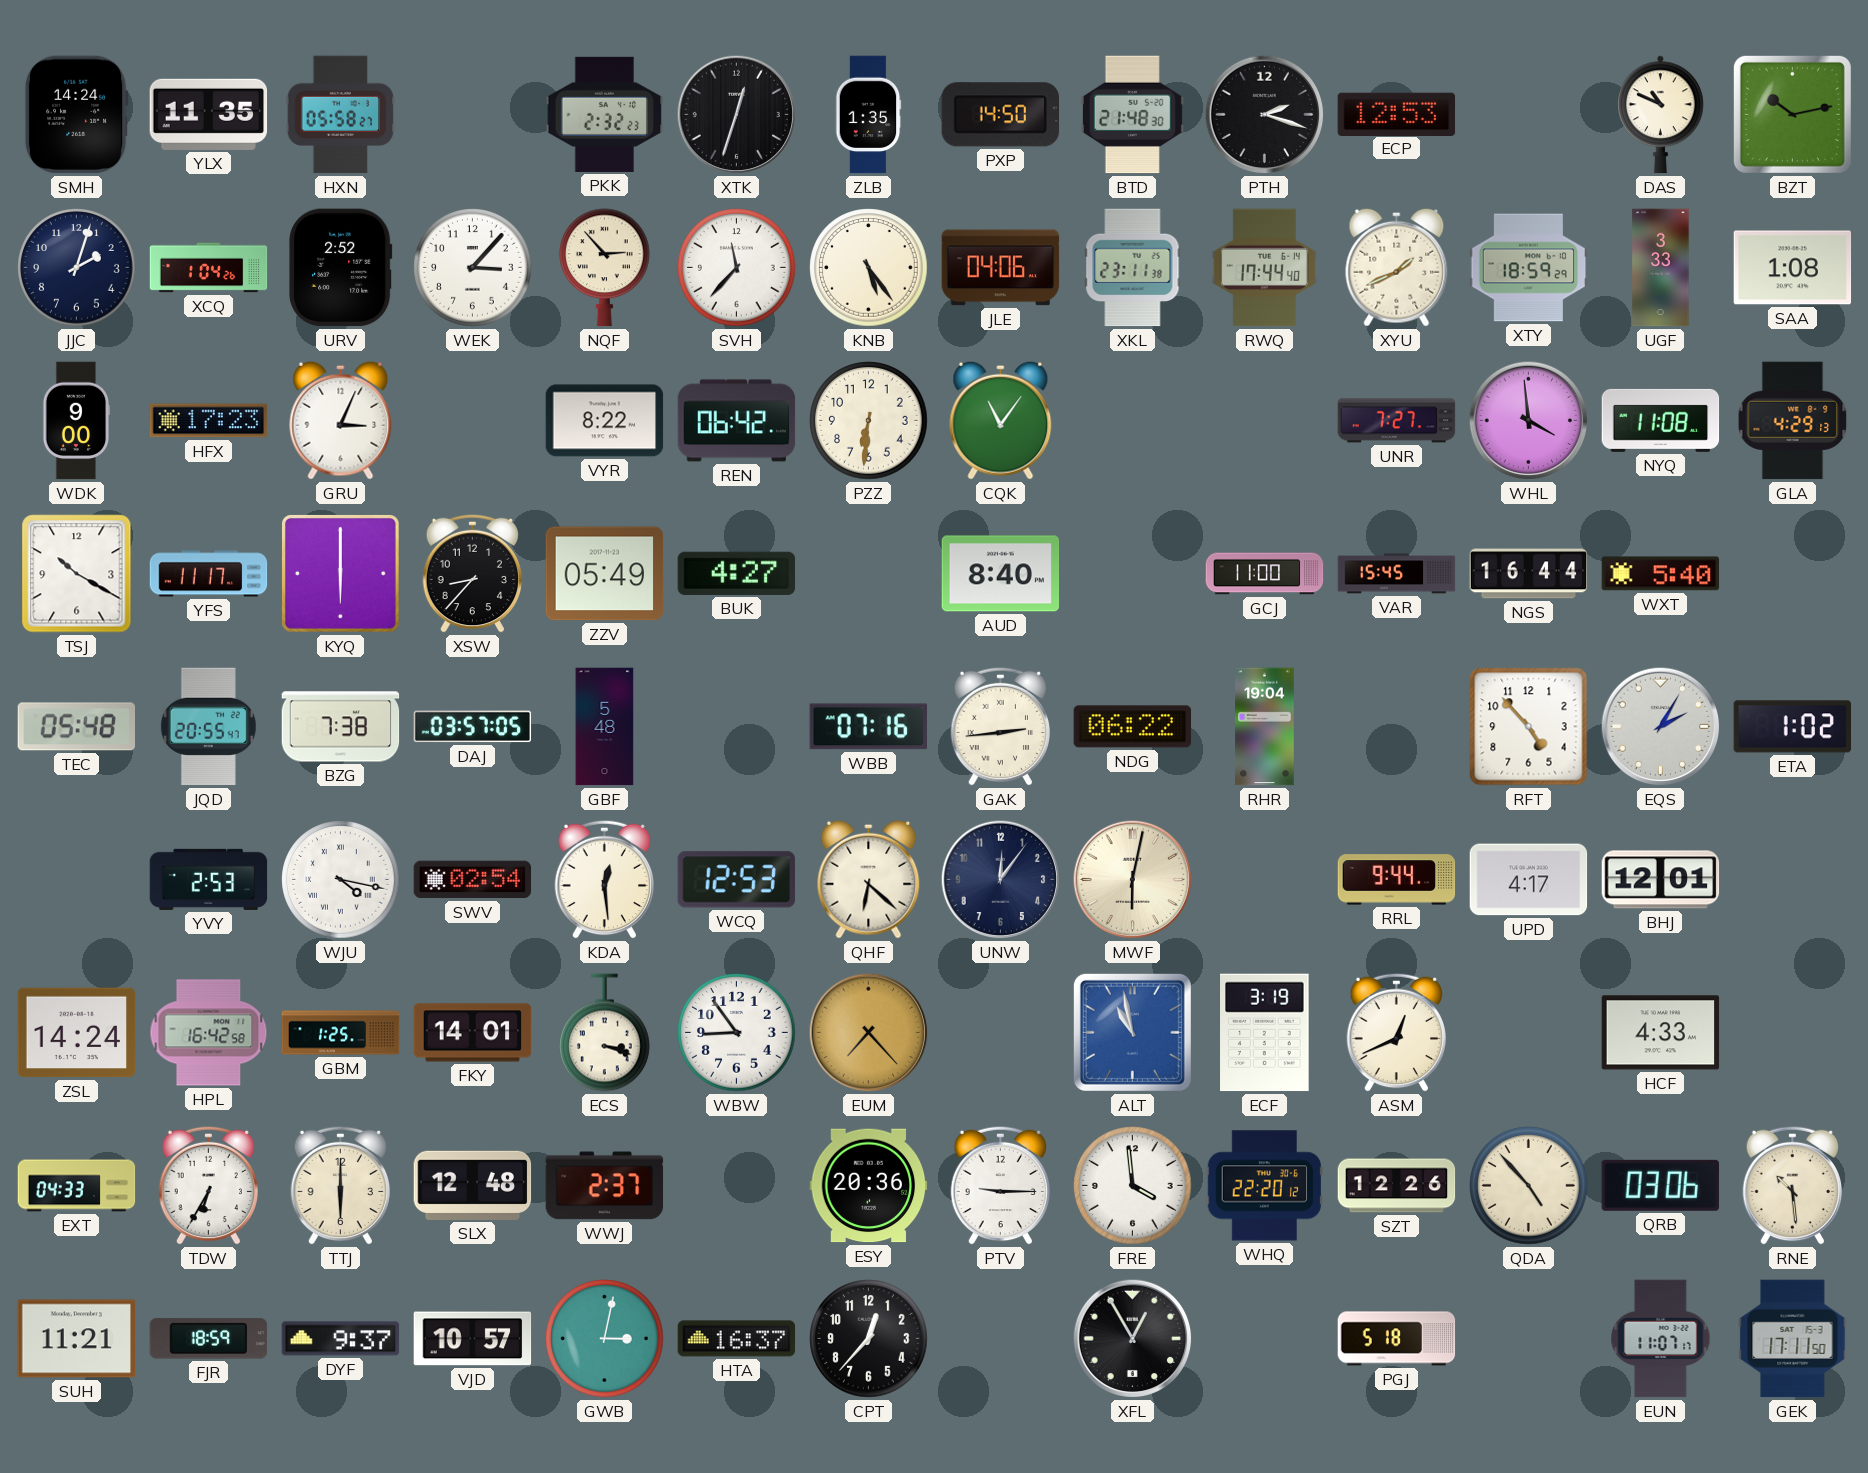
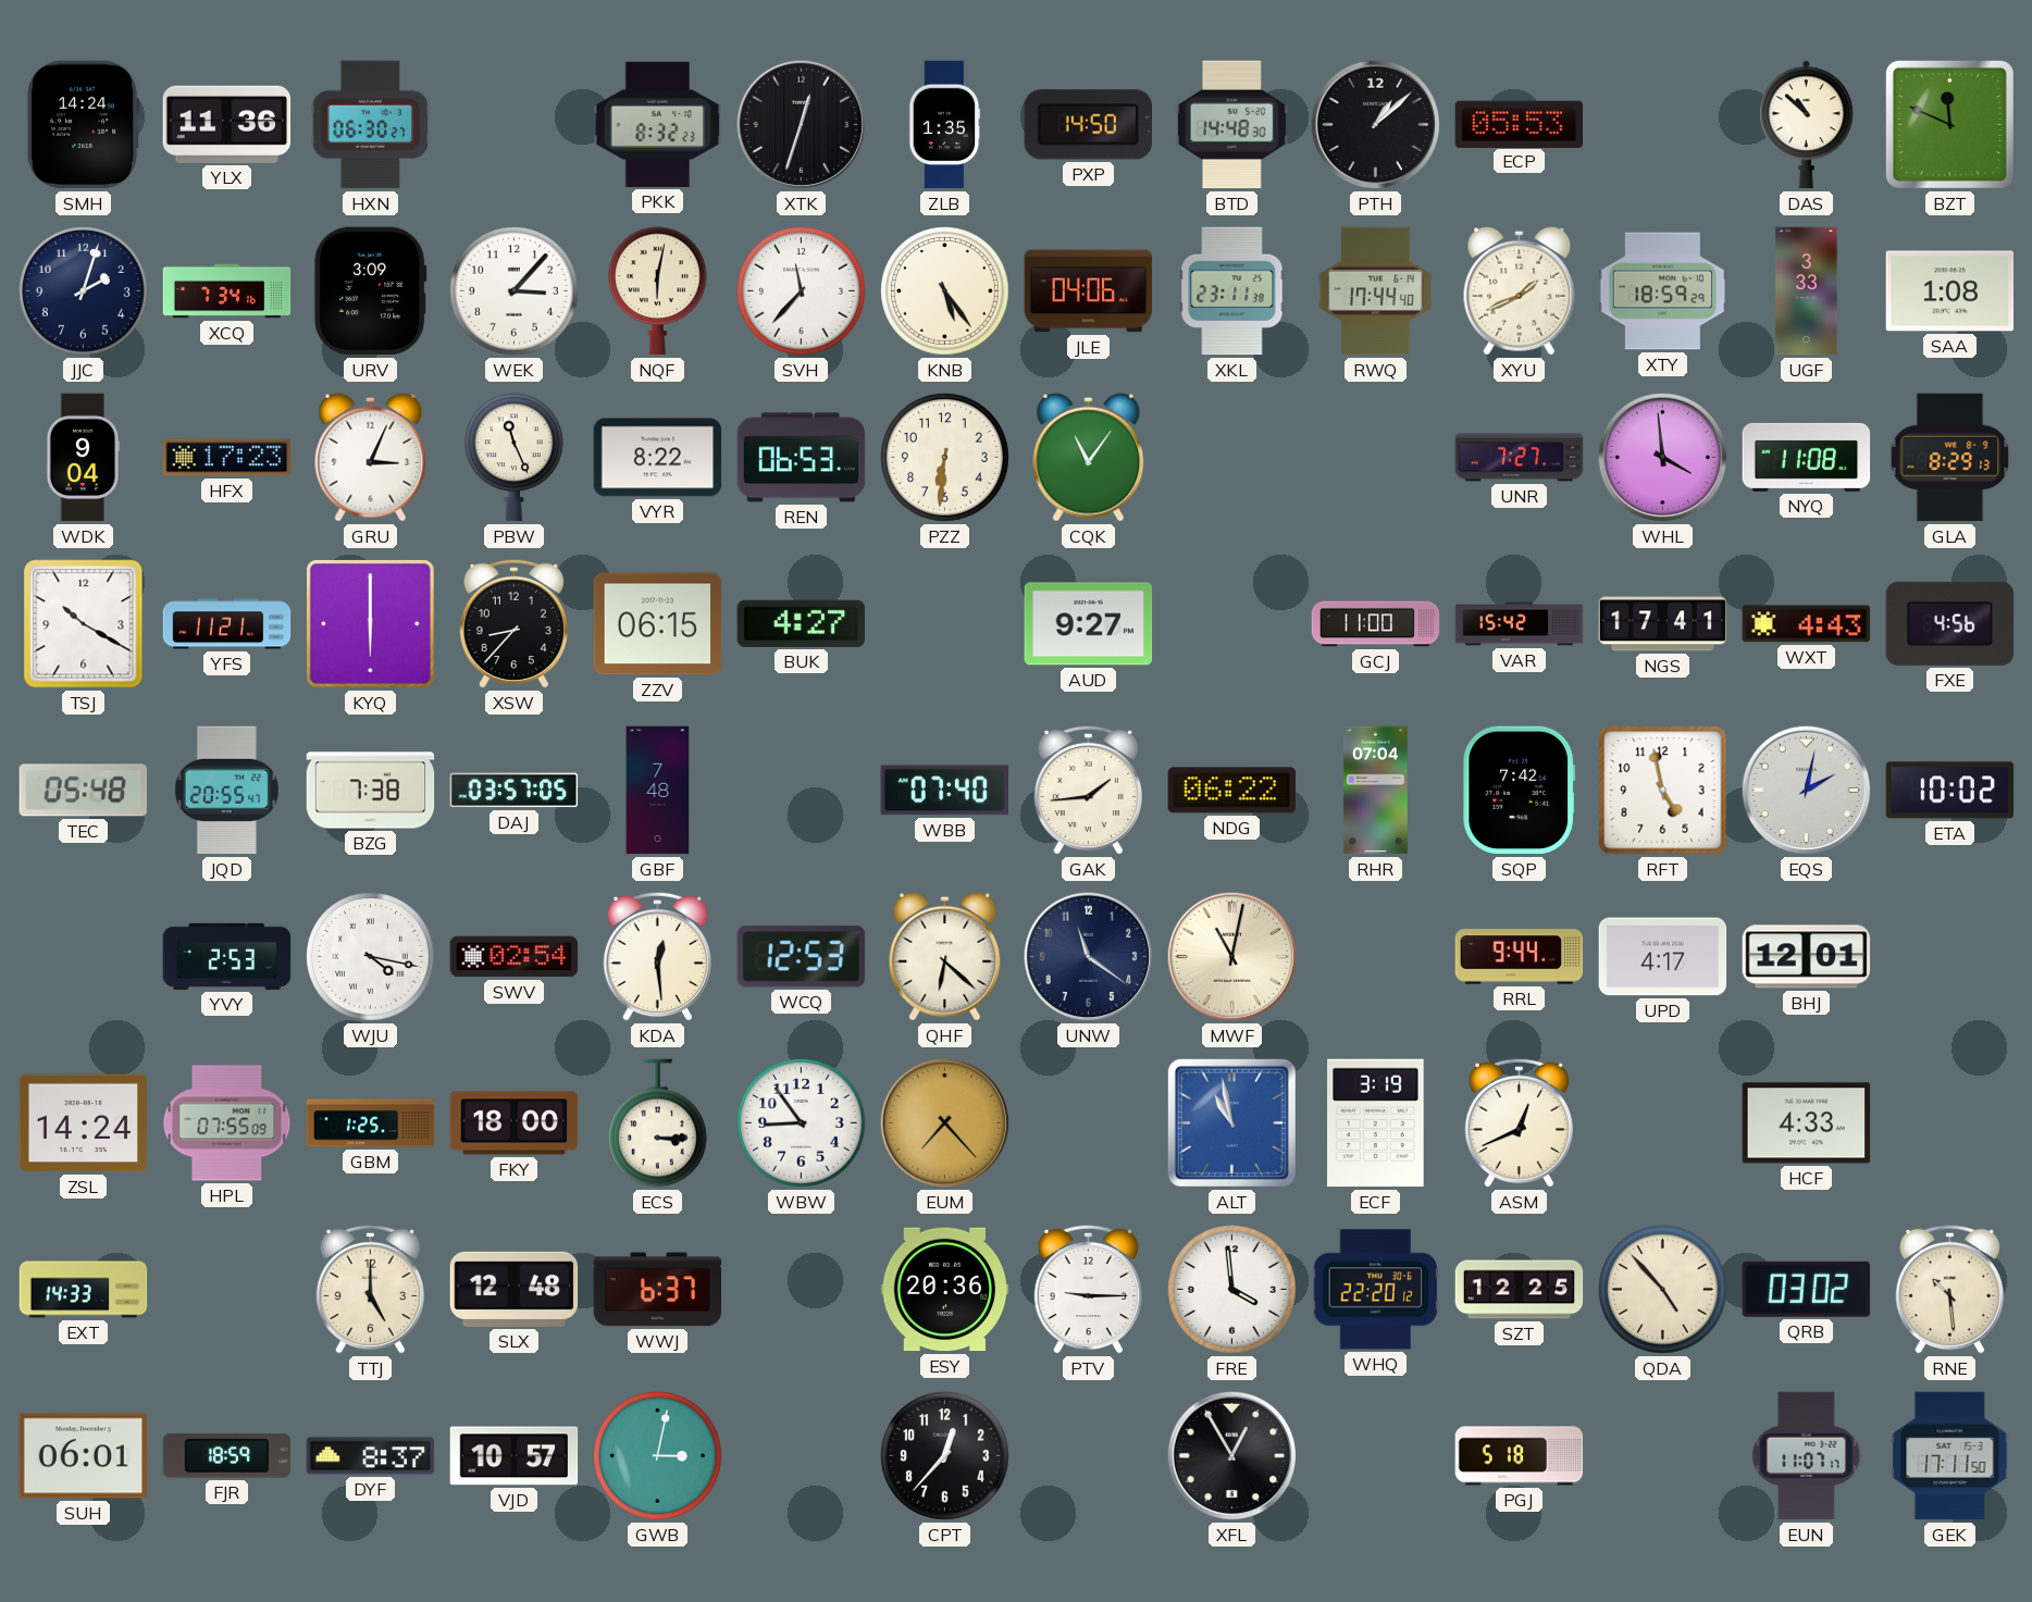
YLX: 11:35 -> 11:36
HXN: 05:58 -> 06:30
PKK: 2:32 -> 8:32
BTD: 21:48 -> 14:48
PTH: 2:18 -> 1:08
ECP: 12:53 -> 05:53
DAS: 10:49 -> 10:52
BZT: 10:13 -> 11:49
XCQ: 1:04 -> 7:34
URV: 2:52 -> 3:09
NQF: 2:53 -> 6:02
WDK: 9:00 -> 9:04
PBW: none -> 11:26
REN: 06:42 -> 06:53
GLA: 4:29 -> 8:29
YFS: 11:17 -> 11:21
ZZV: 05:49 -> 06:15
AUD: 8:40 -> 9:27
VAR: 15:45 -> 15:42
NGS: 16:44 -> 17:41
WXT: 5:40 -> 4:43
FXE: none -> 4:56
GBF: 5:48 -> 7:48
WBB: 07:16 -> 07:40
GAK: 2:44 -> 1:44
RHR: 19:04 -> 07:04
SQP: none -> 7:42
RFT: 4:53 -> 4:58
EQS: 2:05 -> 2:02
ETA: 1:02 -> 10:02
UNW: 12:06 -> 11:21
MWF: 6:02 -> 11:02
HPL: 16:42 -> 07:55
FKY: 14:01 -> 18:00
ECS: 3:18 -> 3:15
EXT: 04:33 -> 14:33
TDW: 6:35 -> none
TTJ: 6:00 -> 5:00
WWJ: 2:37 -> 6:37
SZT: 12:26 -> 12:25
QRB: 03:06 -> 03:02
SUH: 11:21 -> 06:01
DYF: 9:37 -> 8:37
HTA: 16:37 -> none
